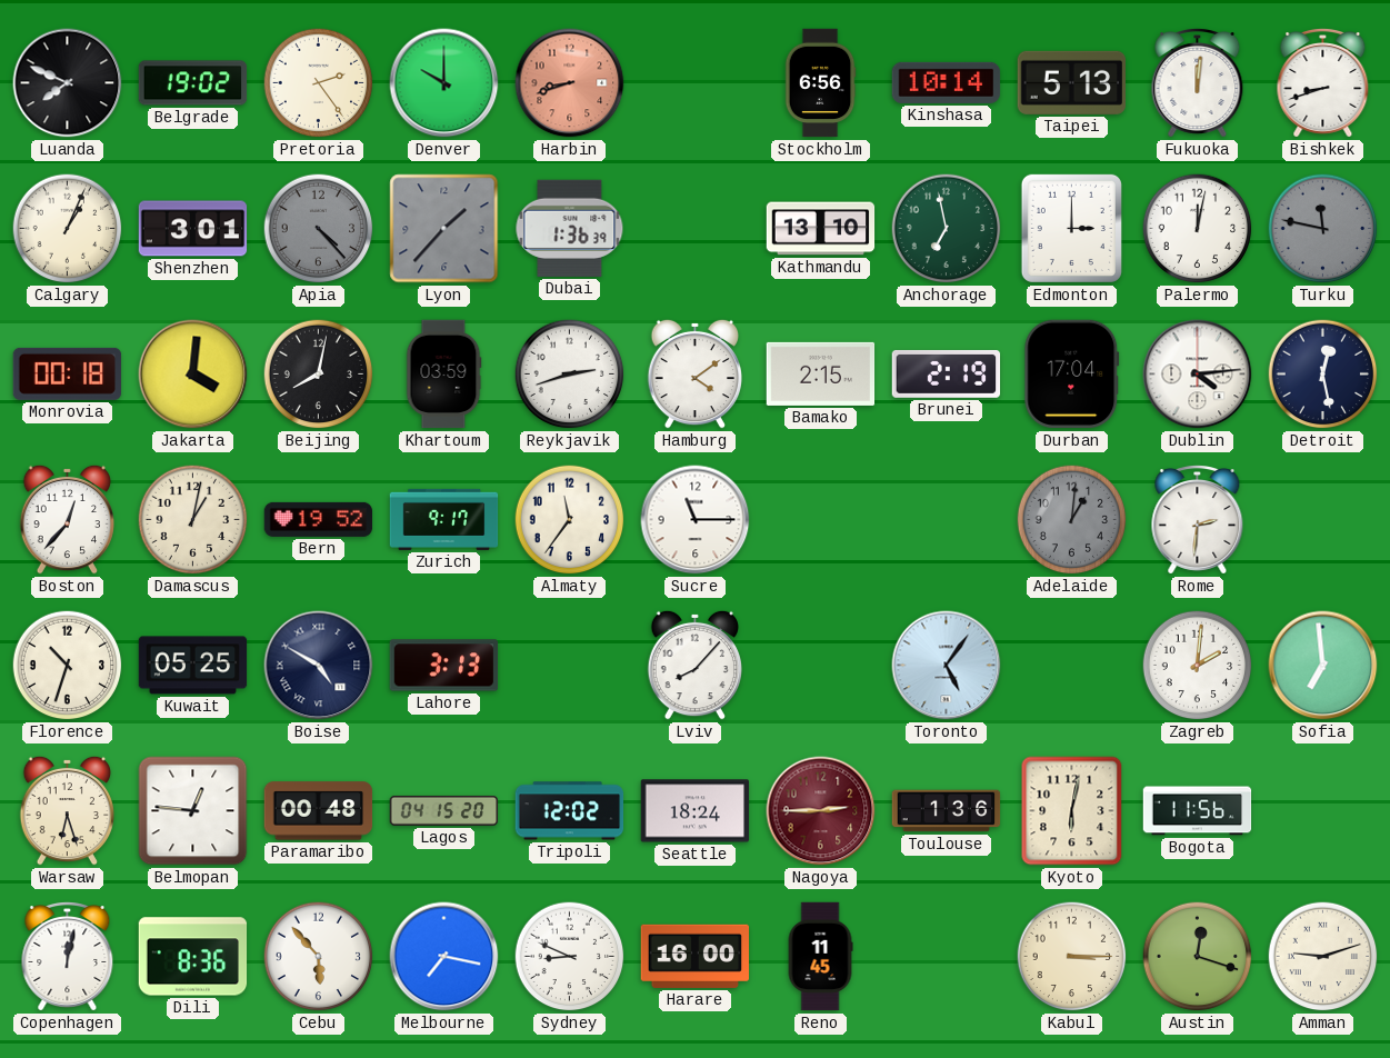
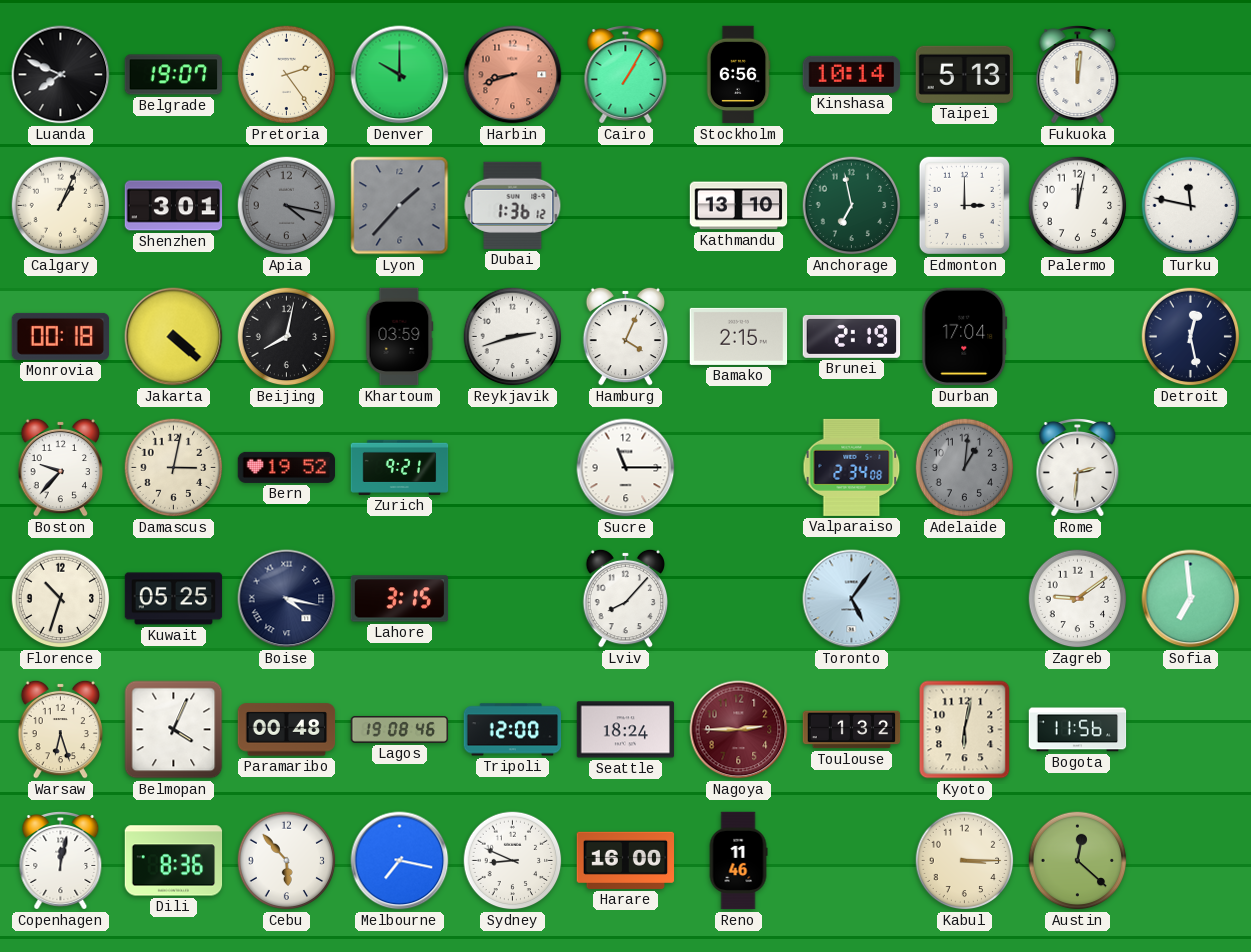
Belgrade: 19:02 -> 19:07
Cairo: none -> 1:05
Bishkek: 8:42 -> none
Apia: 4:23 -> 4:17
Dubai: 1:36:39 -> 1:36:12
Turku dial: grey -> white
Jakarta: 4:01 -> 4:22
Hamburg: 4:09 -> 4:04
Dublin: 4:14 -> none
Boston: 12:37 -> 9:37
Damascus: 1:02 -> 3:02
Zurich: 9:17 -> 9:21
Almaty: 11:36 -> none
Valparaiso: none -> 2:34
Boise: 4:50 -> 4:17
Lahore: 3:13 -> 3:15
Zagreb: 2:01 -> 9:09
Belmopan: 12:46 -> 4:04
Lagos: 04:15 -> 19:08
Tripoli: 12:02 -> 12:00
Toulouse: 1:36 -> 1:32
Reno: 11:45 -> 11:46
Austin: 12:18 -> 12:22
Amman: 9:12 -> none
